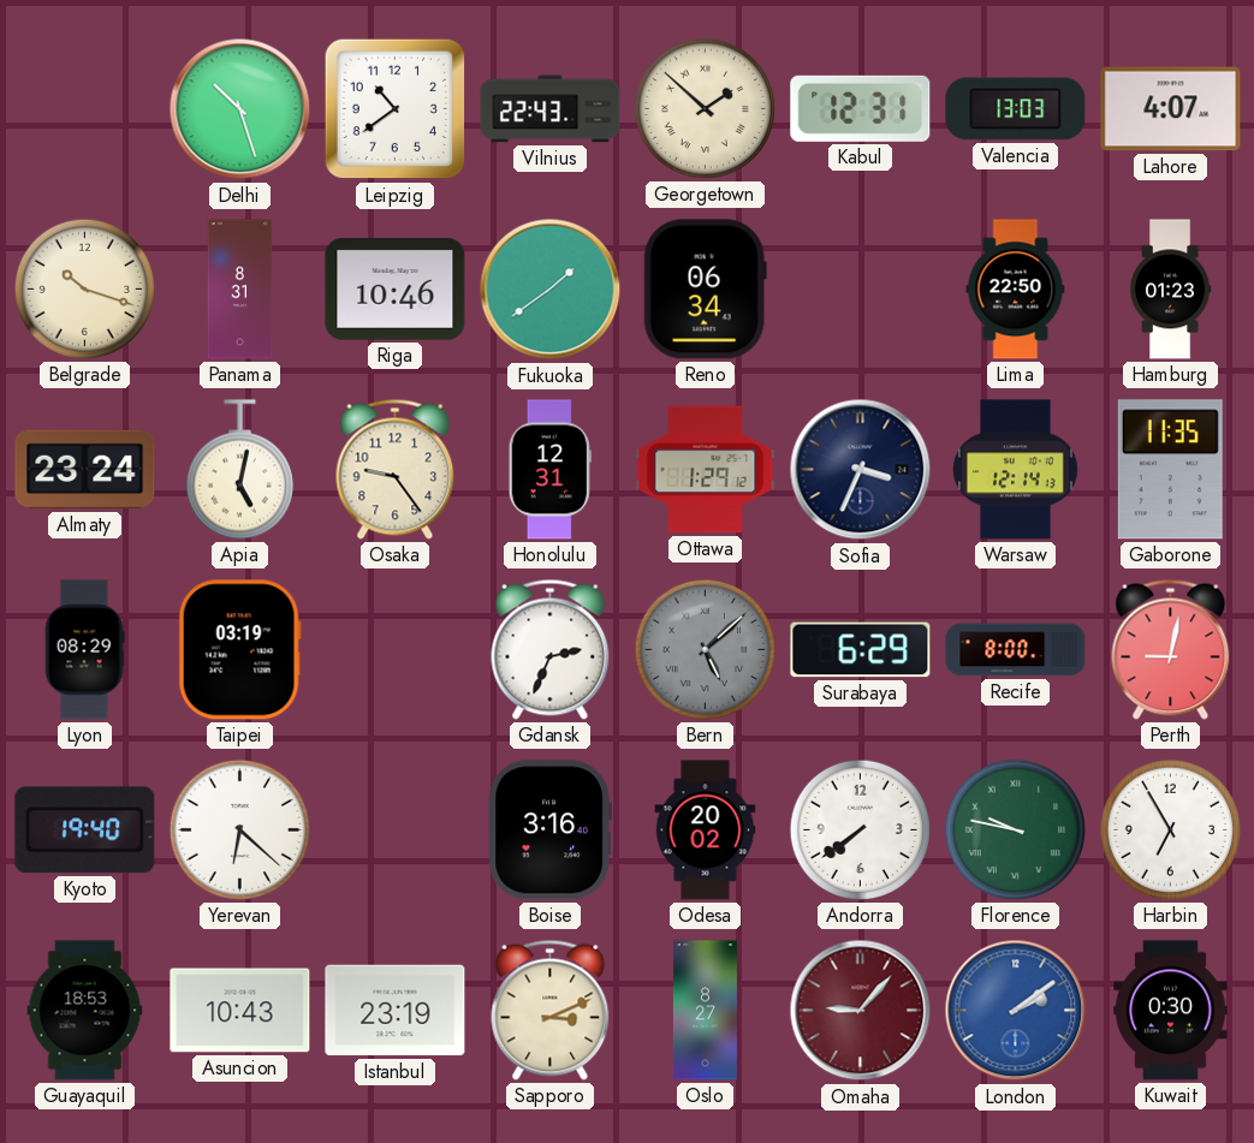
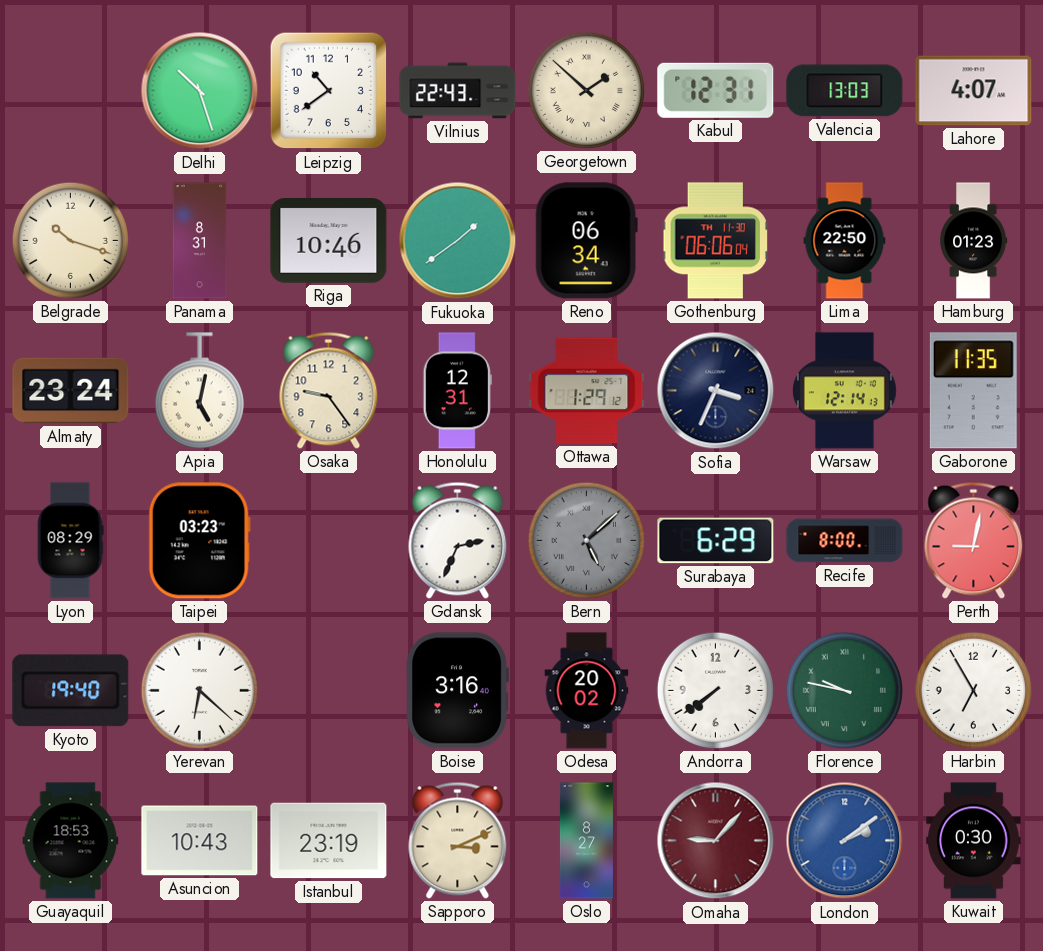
Gothenburg: none -> 06:06
Taipei: 03:19 -> 03:23
